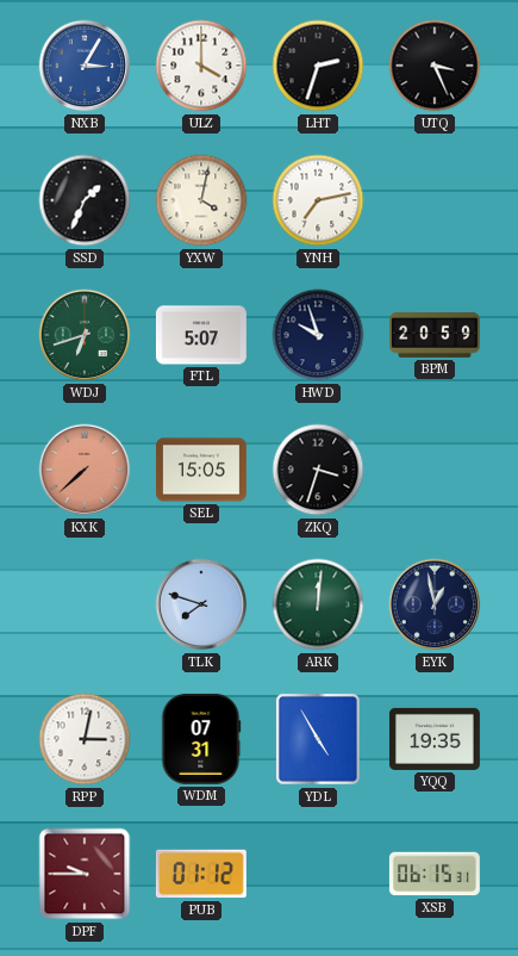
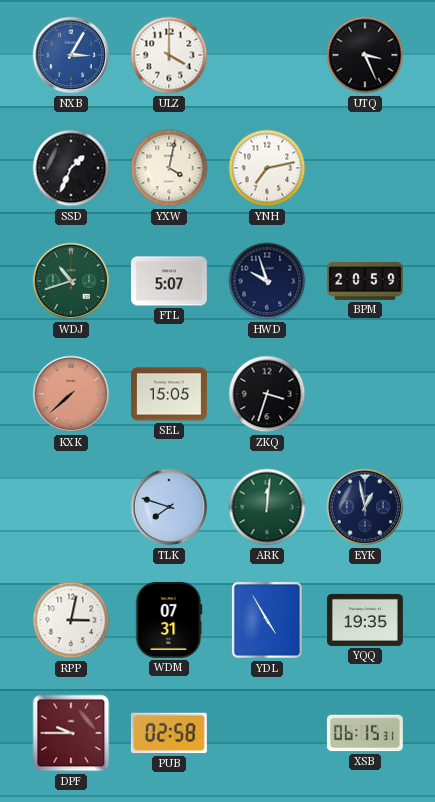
LHT: 2:33 -> none
WDJ: 6:42 -> 10:42
PUB: 01:12 -> 02:58
